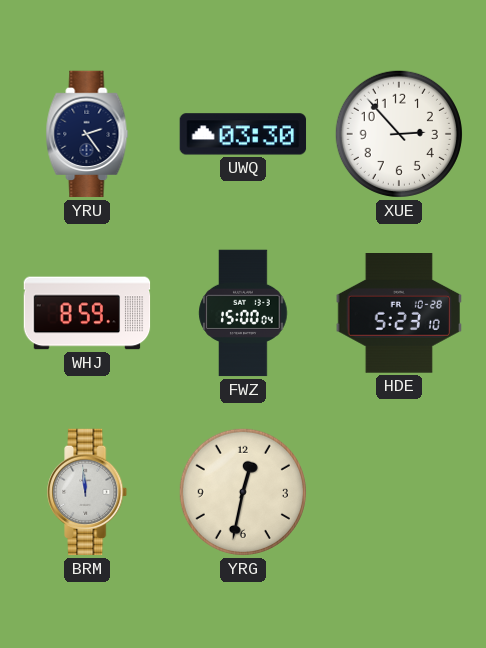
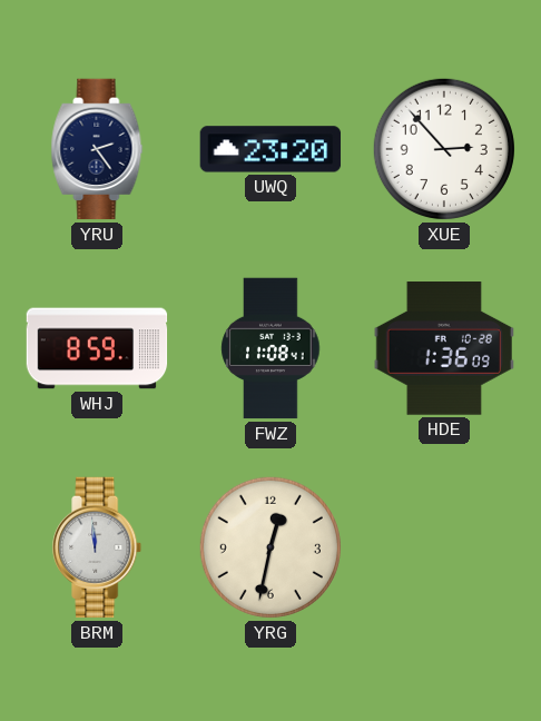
UWQ: 03:30 -> 23:20
FWZ: 15:00 -> 11:08
HDE: 5:23 -> 1:36
